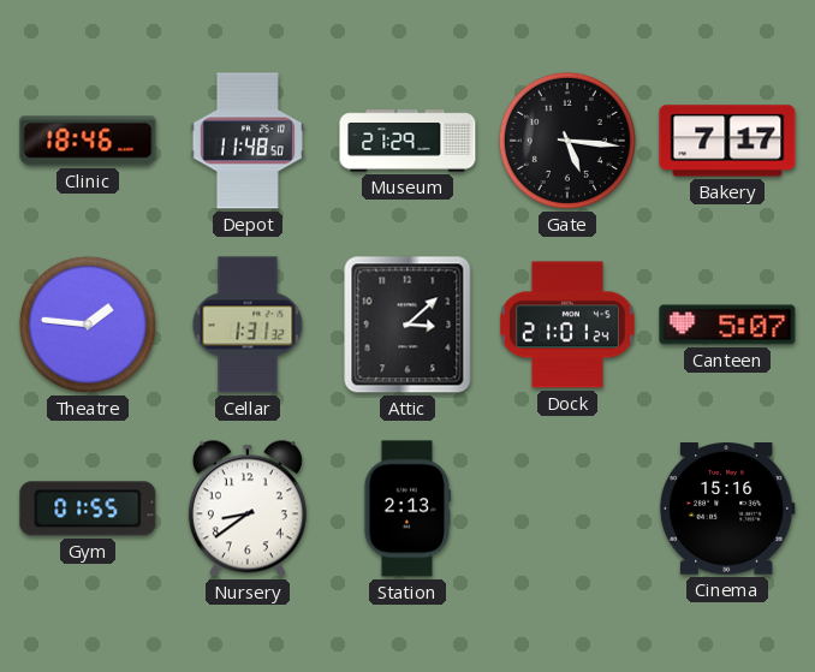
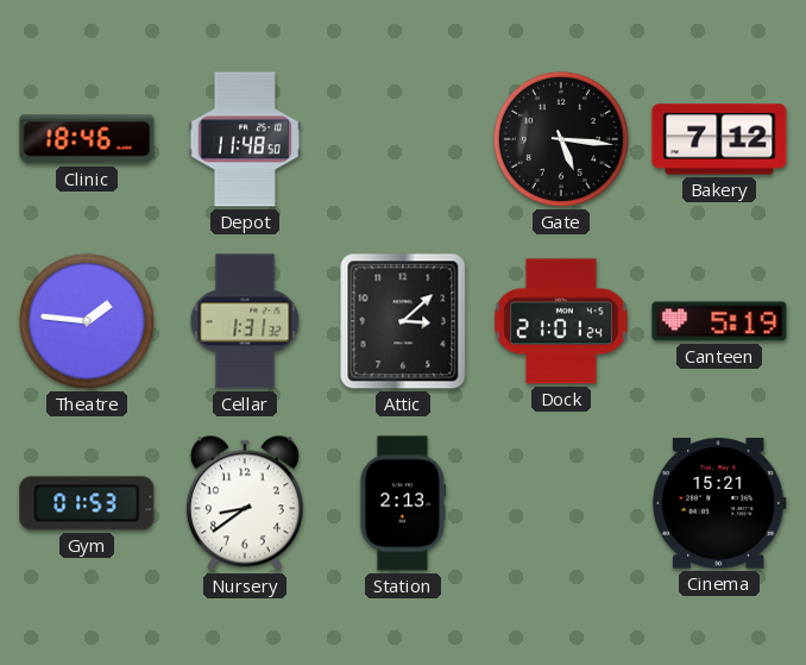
Museum: 21:29 -> none
Bakery: 7:17 -> 7:12
Canteen: 5:07 -> 5:19
Gym: 01:55 -> 01:53
Cinema: 15:16 -> 15:21
